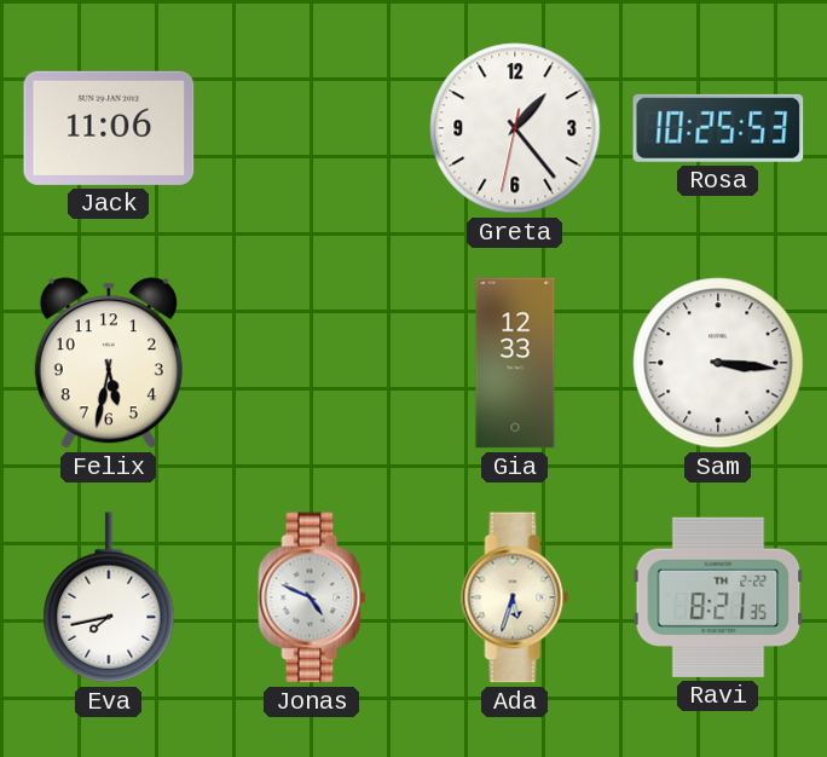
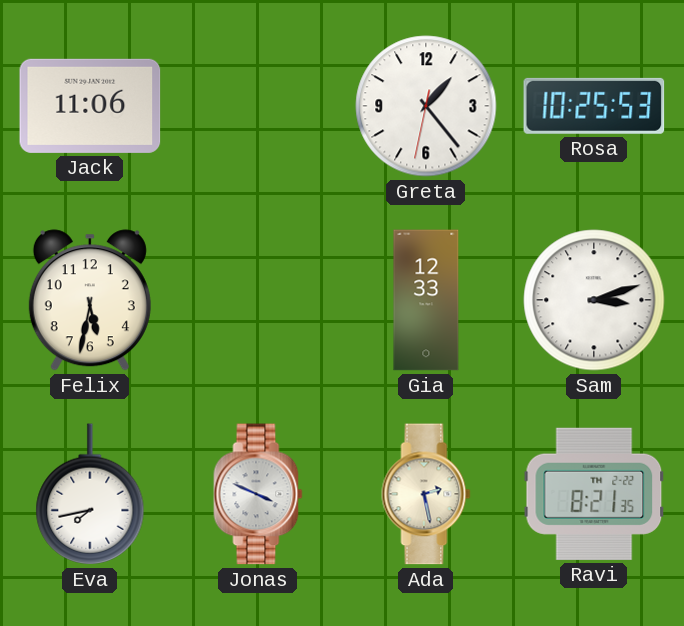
Sam: 3:16 -> 3:12
Jonas: 4:49 -> 3:49
Ada: 5:33 -> 2:28
